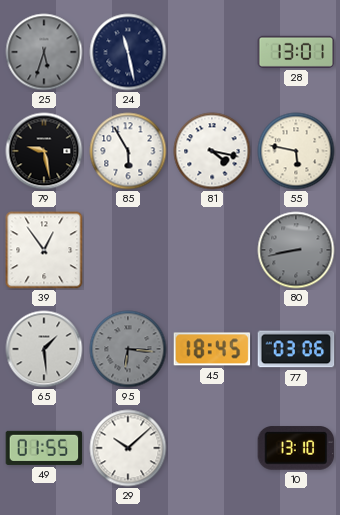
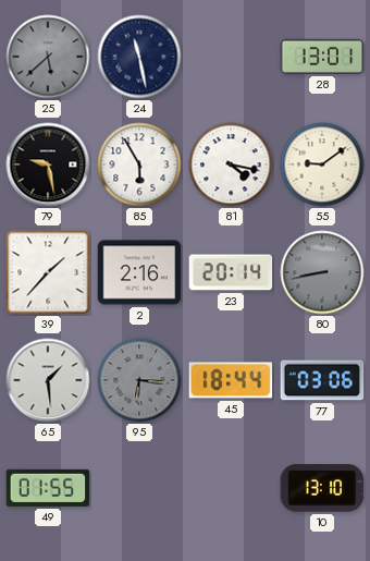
25: 5:33 -> 5:38
55: 5:47 -> 9:09
39: 12:54 -> 1:37
2: none -> 2:16
23: none -> 20:14
45: 18:45 -> 18:44
29: 10:08 -> none
